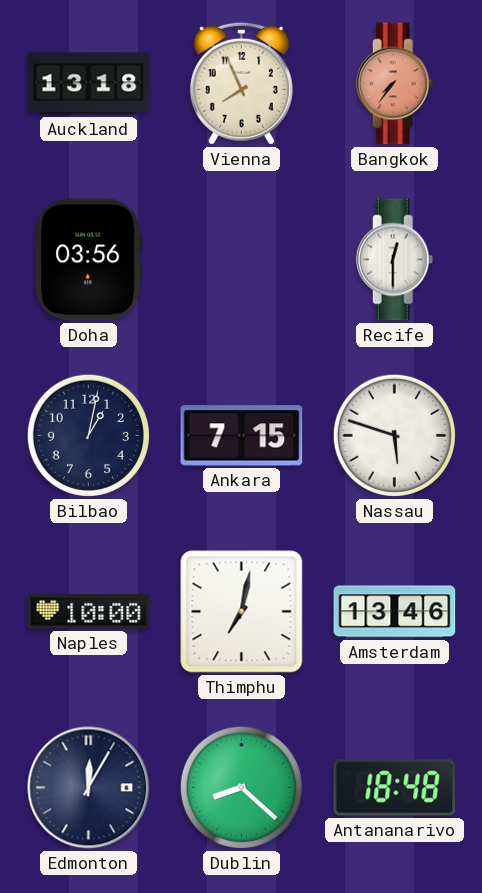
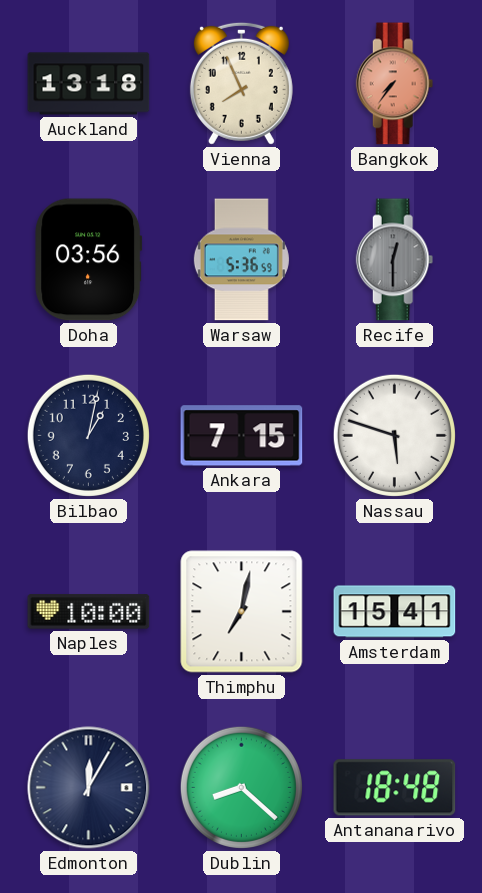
Warsaw: none -> 5:36
Recife dial: white -> grey
Amsterdam: 13:46 -> 15:41
